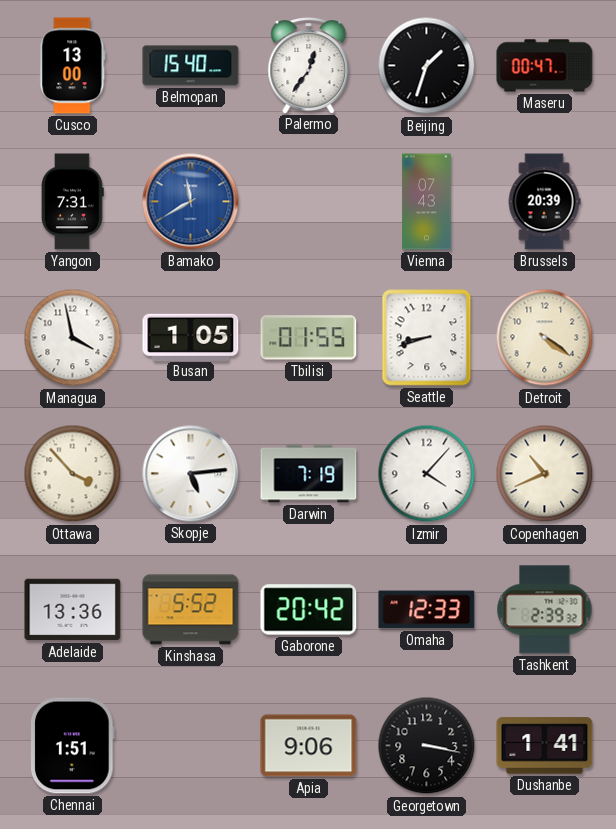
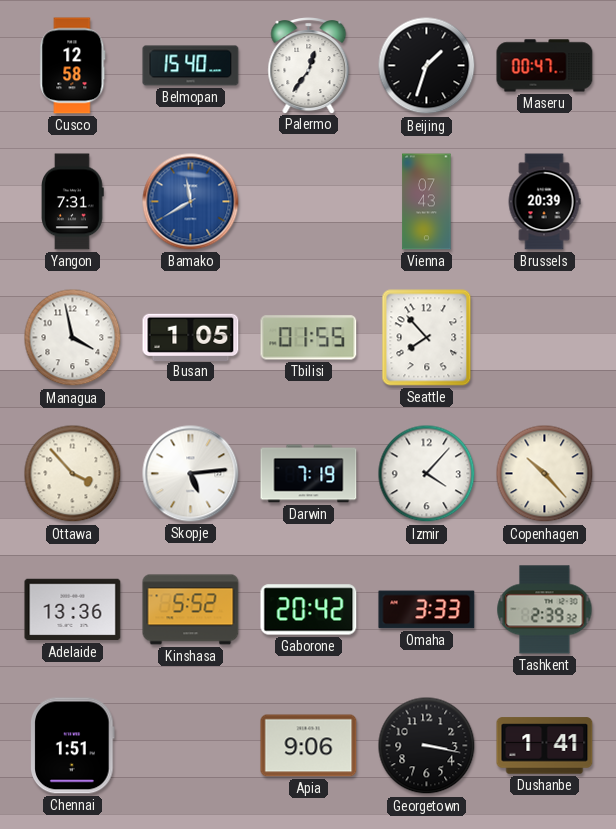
Cusco: 13:00 -> 12:58
Seattle: 8:42 -> 7:53
Detroit: 4:21 -> none
Copenhagen: 10:41 -> 10:23
Omaha: 12:33 -> 3:33
